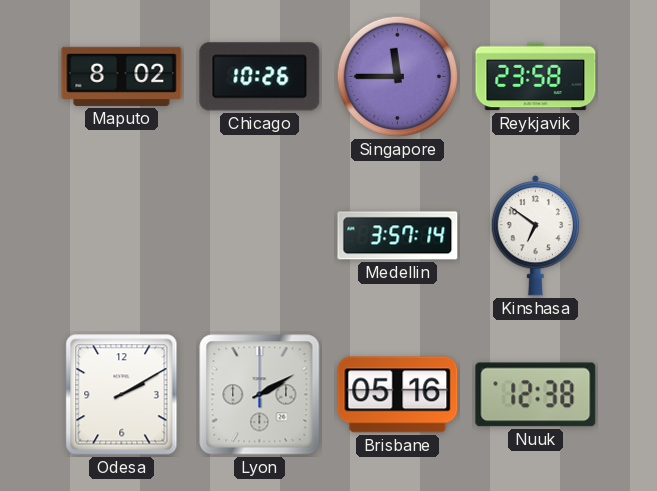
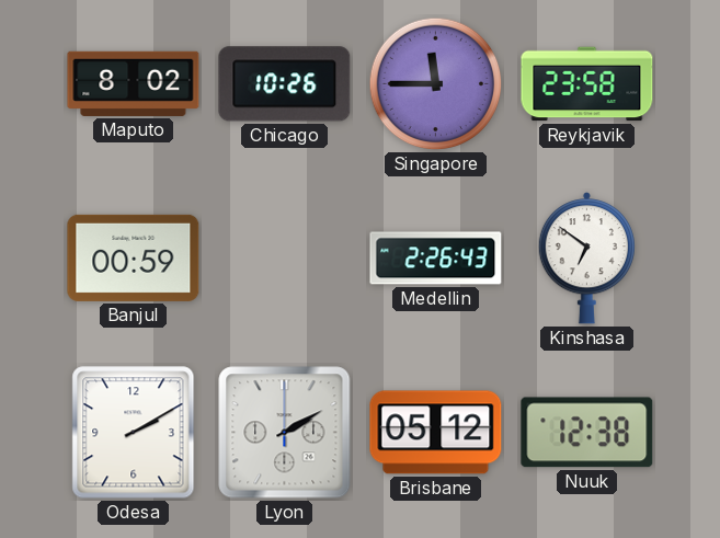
Banjul: none -> 00:59
Medellin: 3:57 -> 2:26
Brisbane: 05:16 -> 05:12
